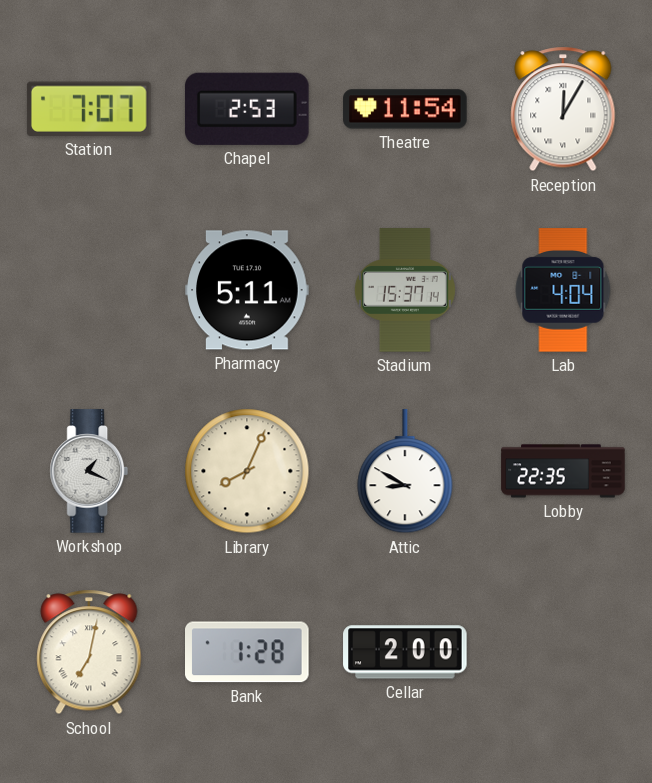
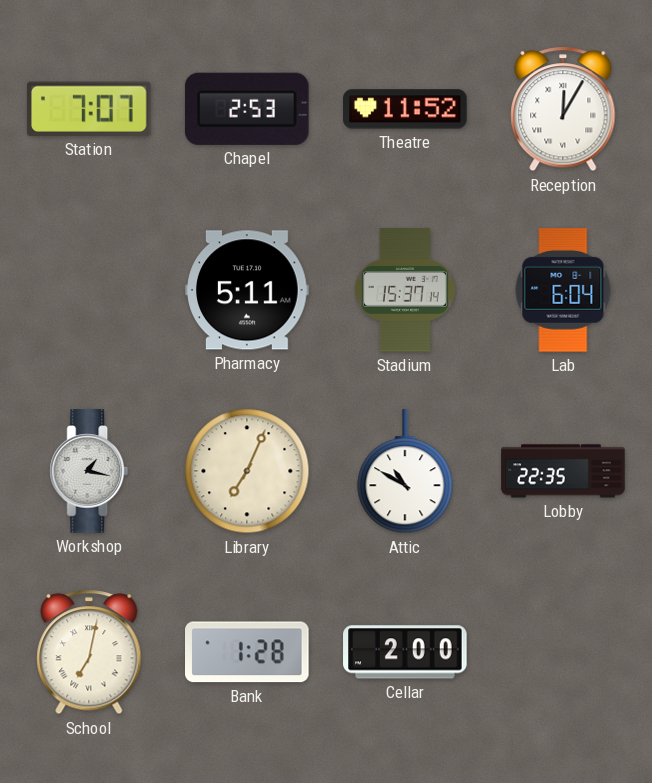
Theatre: 11:54 -> 11:52
Lab: 4:04 -> 6:04
Workshop: 1:19 -> 1:17
Library: 8:04 -> 7:04
Attic: 8:50 -> 10:50
